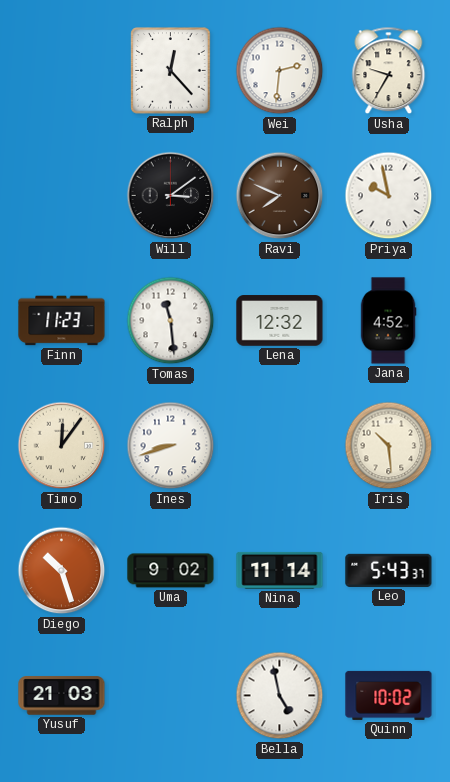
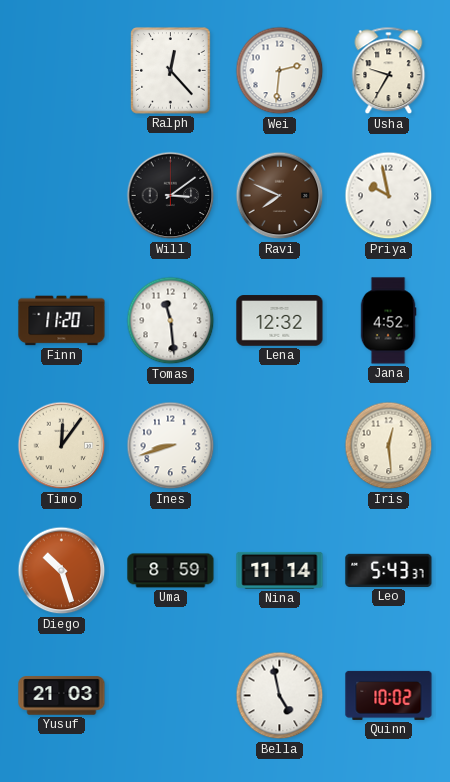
Finn: 11:23 -> 11:20
Iris: 10:29 -> 12:29
Uma: 9:02 -> 8:59
